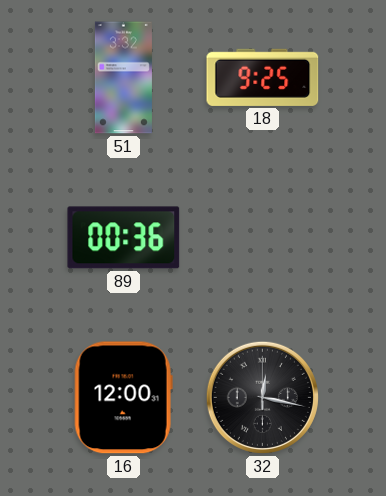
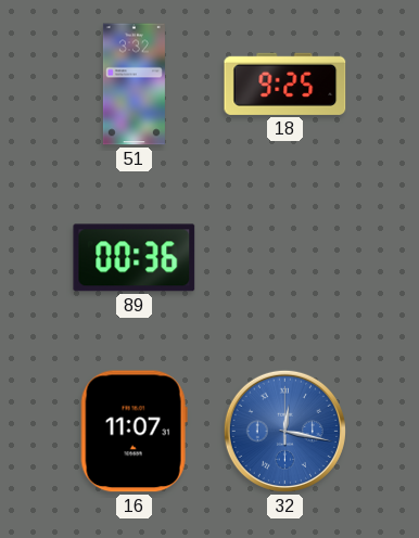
16: 12:00 -> 11:07
32 dial: black -> blue
